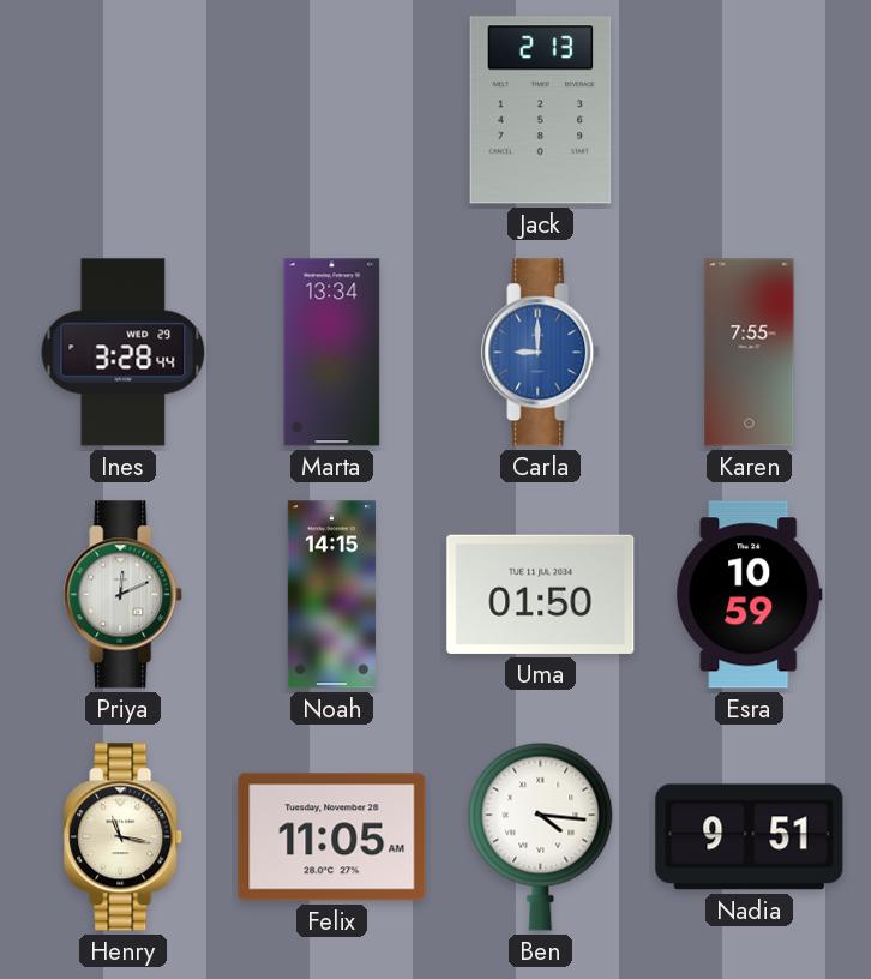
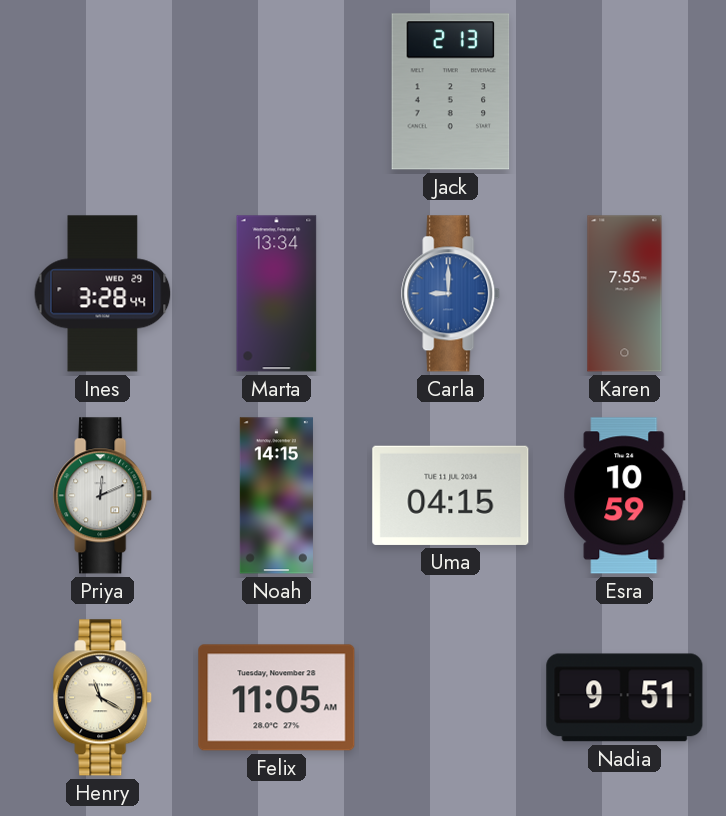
Uma: 01:50 -> 04:15
Henry: 11:17 -> 11:20
Ben: 4:16 -> none
